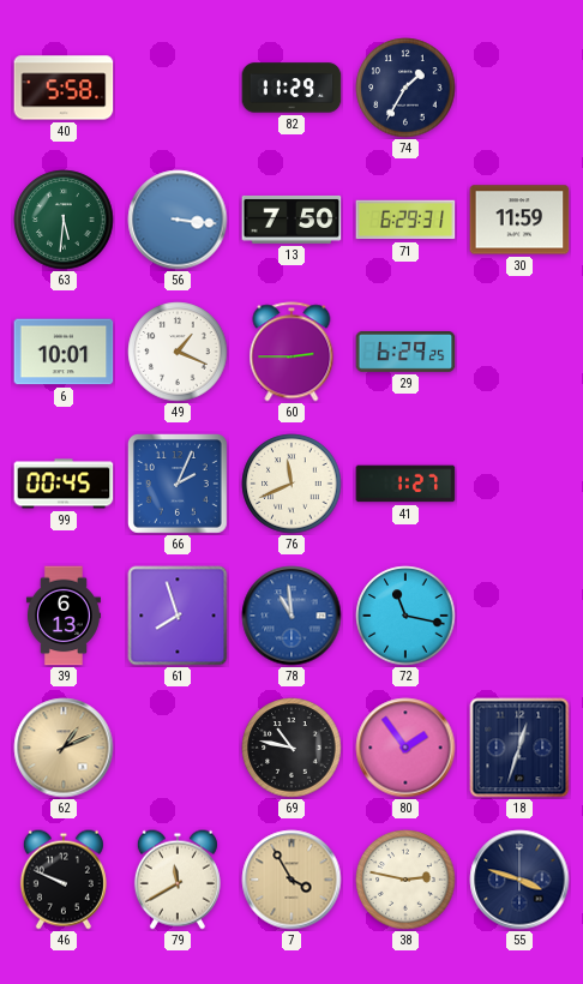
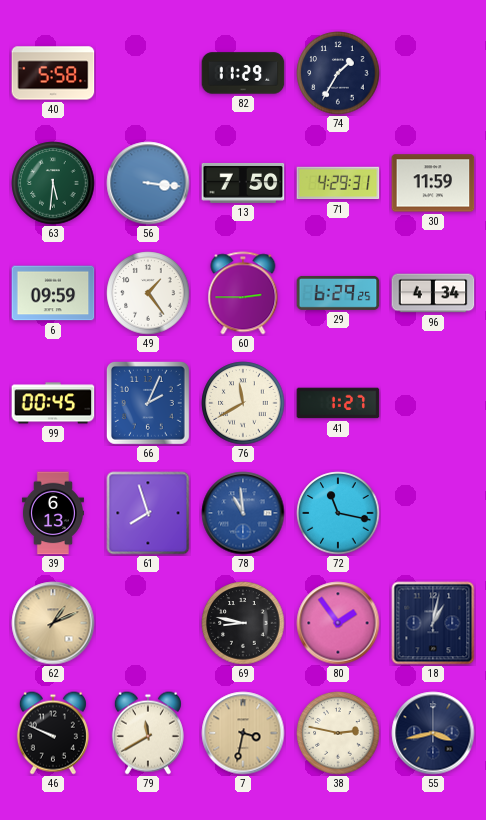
71: 6:29 -> 4:29
6: 10:01 -> 09:59
49: 1:19 -> 1:24
96: none -> 4:34
76: 11:41 -> 11:40
69: 10:47 -> 8:47
18: 12:33 -> 1:02
7: 3:55 -> 3:32
55: 3:48 -> 3:43
